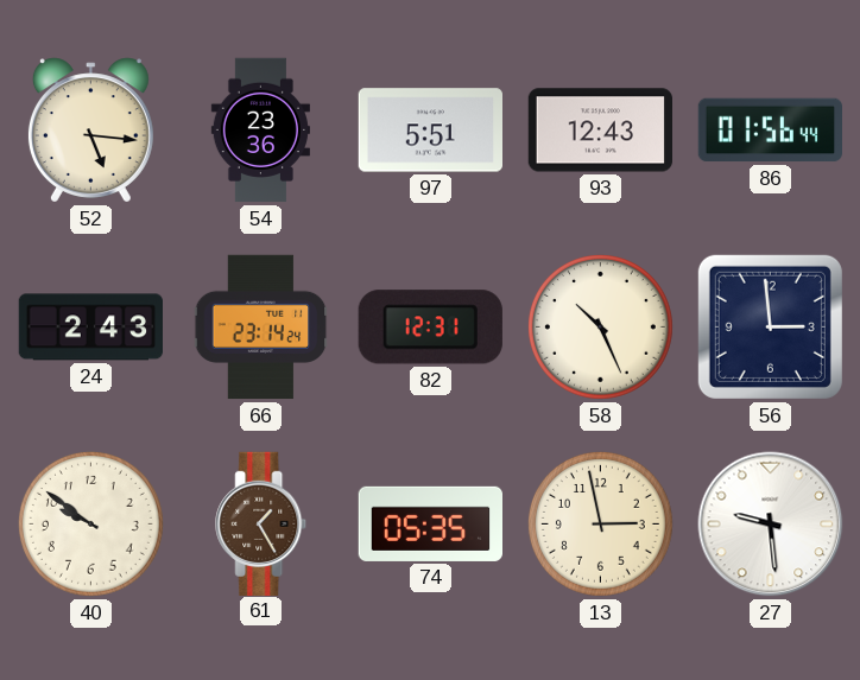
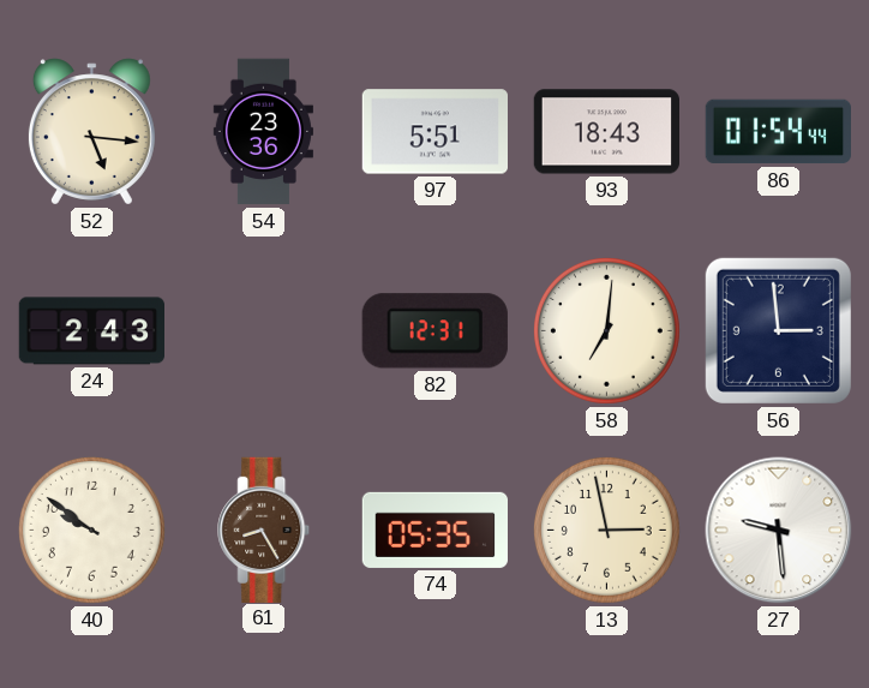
93: 12:43 -> 18:43
86: 01:56 -> 01:54
66: 23:14 -> none
58: 10:26 -> 7:01
61: 1:25 -> 8:25
